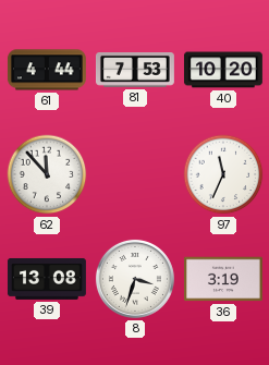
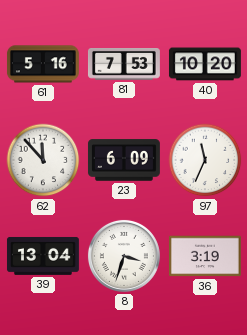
61: 4:44 -> 5:16
23: none -> 6:09
39: 13:08 -> 13:04
